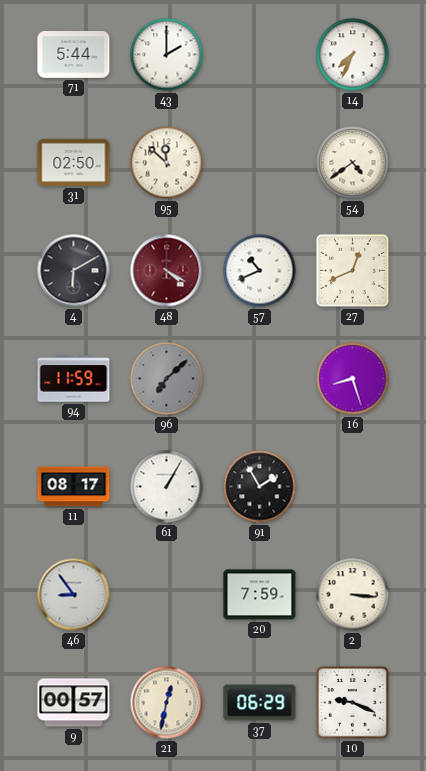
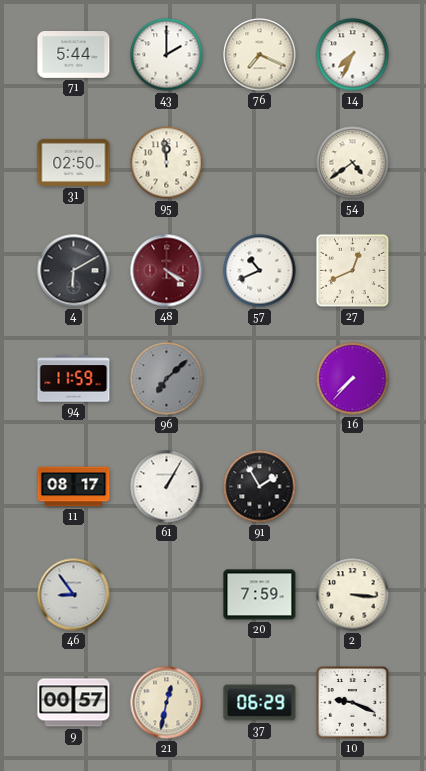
76: none -> 7:19
95: 11:52 -> 11:59
16: 8:27 -> 7:37
